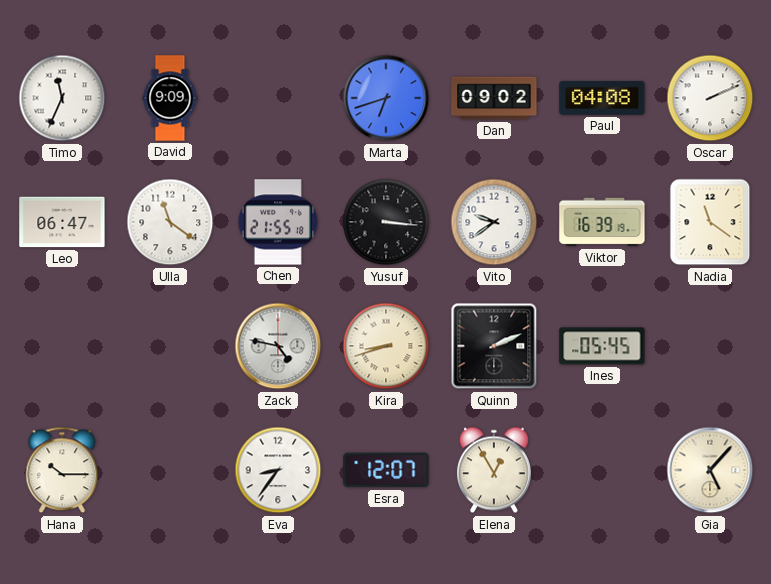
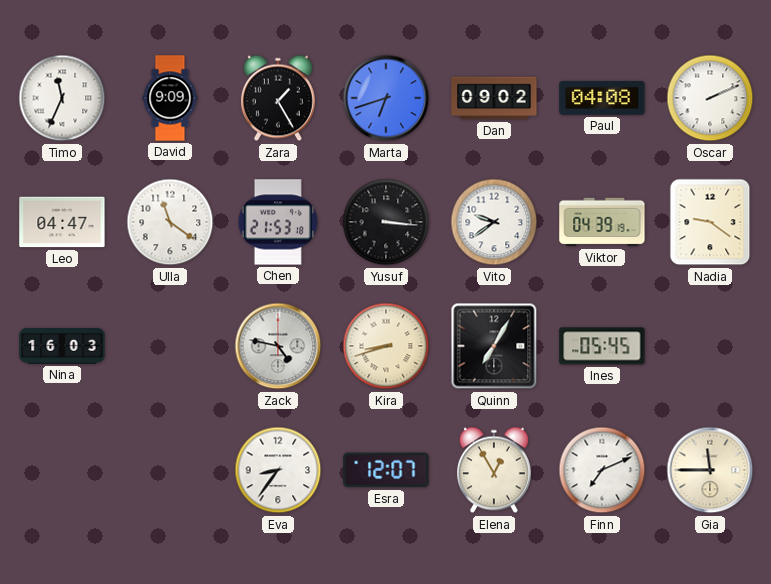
Zara: none -> 1:25
Leo: 06:47 -> 04:47
Chen: 21:55 -> 21:53
Viktor: 16:39 -> 04:39
Nadia: 11:21 -> 9:21
Nina: none -> 16:03
Quinn: 2:11 -> 7:05
Hana: 10:15 -> none
Finn: none -> 7:11
Gia: 5:07 -> 11:45
